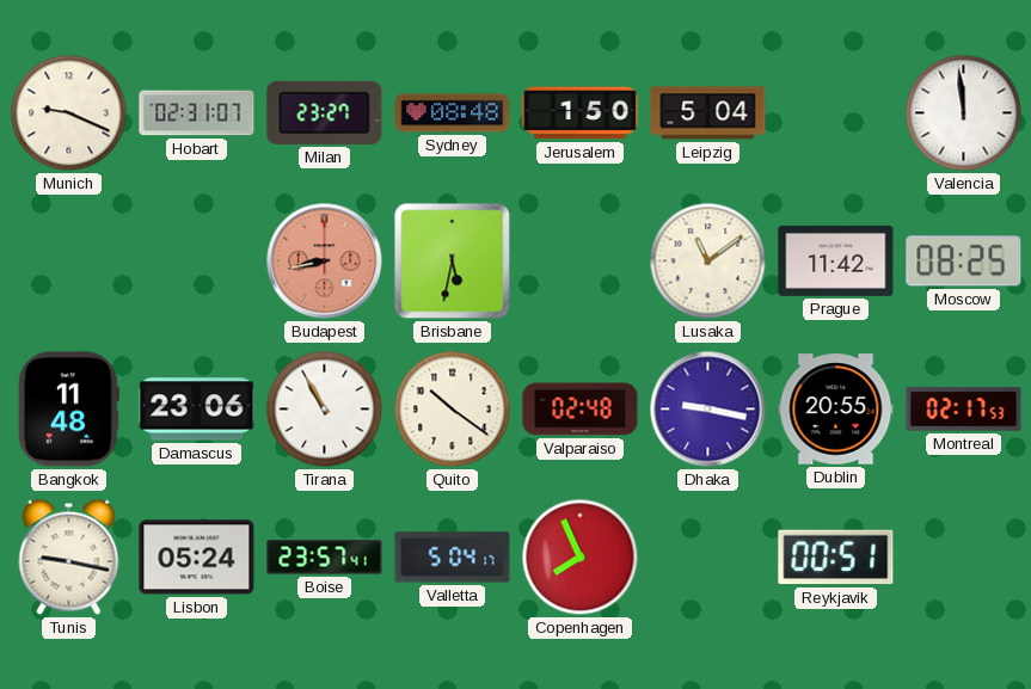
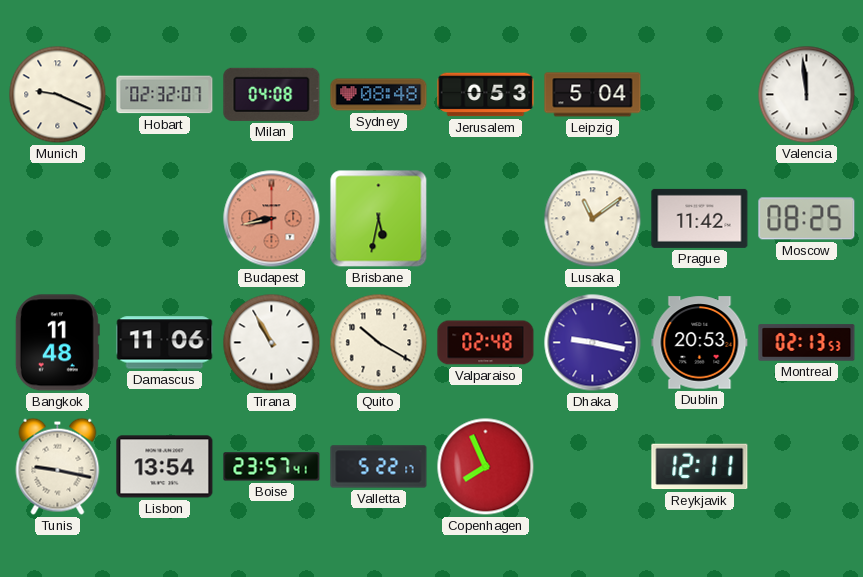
Hobart: 02:31 -> 02:32
Milan: 23:27 -> 04:08
Jerusalem: 1:50 -> 0:53
Damascus: 23:06 -> 11:06
Quito: 10:21 -> 10:20
Dublin: 20:55 -> 20:53
Montreal: 02:17 -> 02:13
Lisbon: 05:24 -> 13:54
Valletta: 5:04 -> 5:22
Reykjavik: 00:51 -> 12:11
